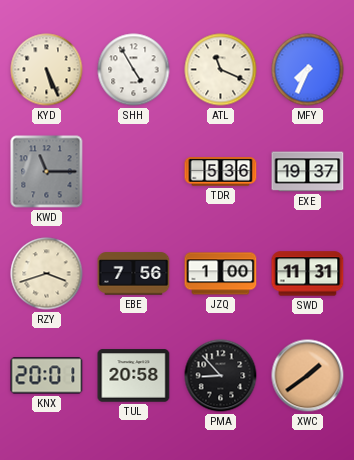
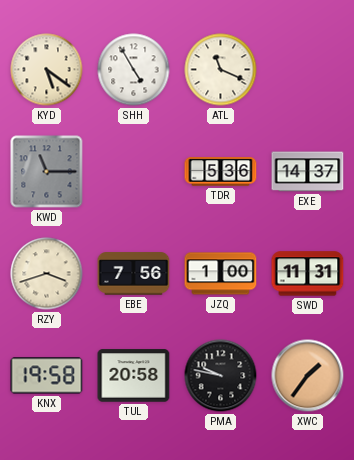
KYD: 5:26 -> 5:21
MFY: 7:34 -> none
EXE: 19:37 -> 14:37
KNX: 20:01 -> 19:58
PMA: 8:53 -> 9:47
XWC: 1:39 -> 1:36
